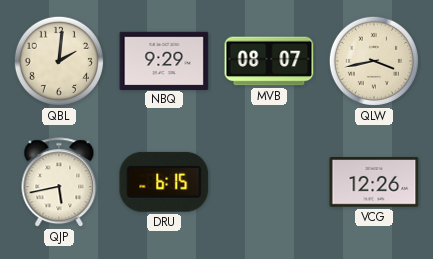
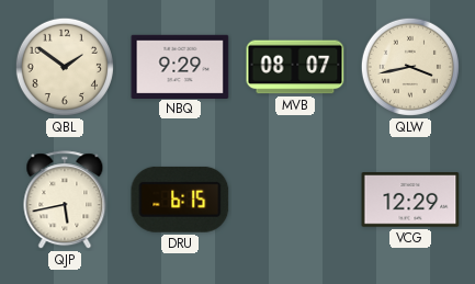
QBL: 2:01 -> 1:51
VCG: 12:26 -> 12:29
